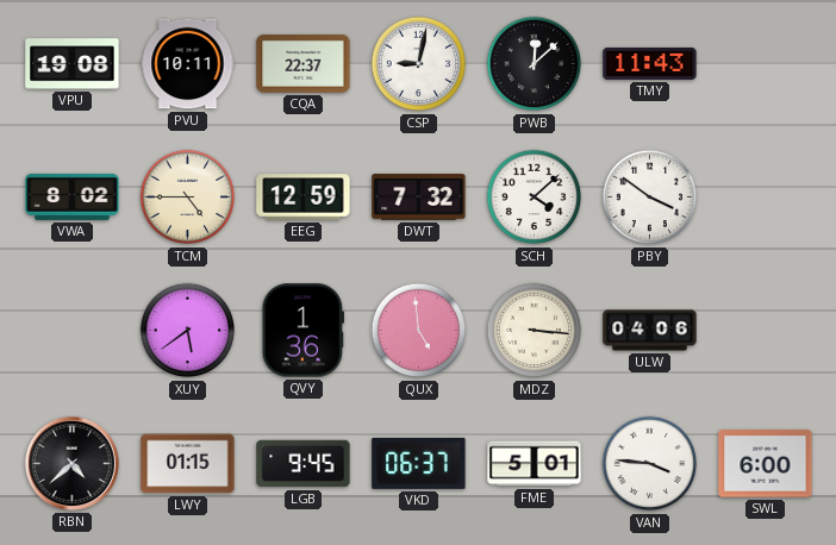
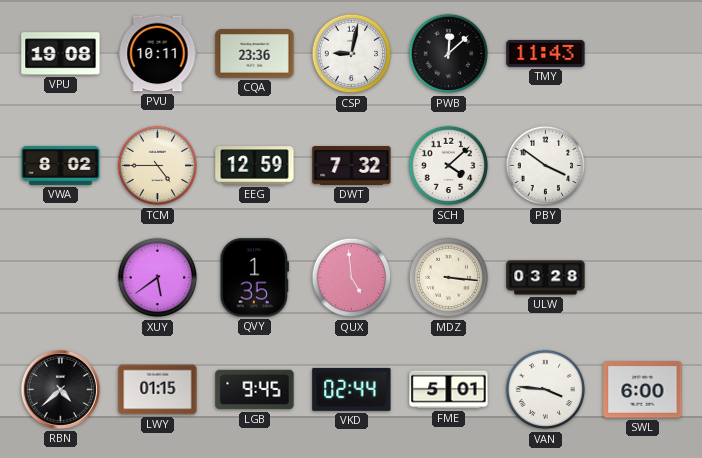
CQA: 22:37 -> 23:36
QVY: 1:36 -> 1:35
ULW: 04:06 -> 03:28
VKD: 06:37 -> 02:44
